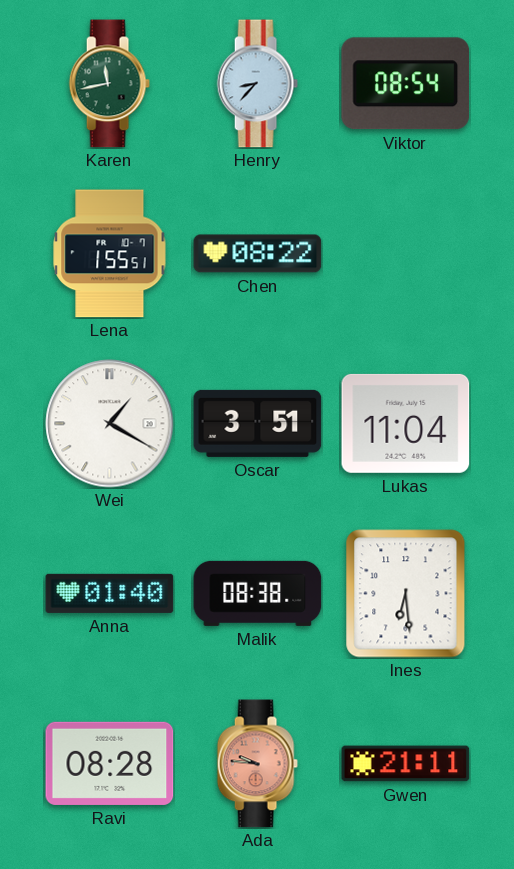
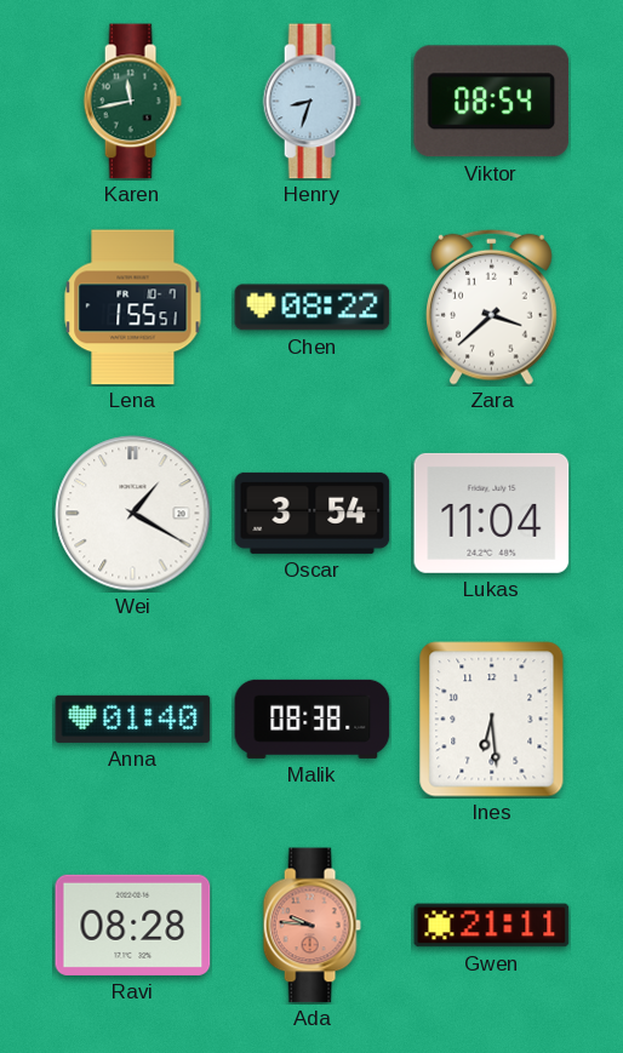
Henry: 8:37 -> 8:33
Zara: none -> 3:38
Oscar: 3:51 -> 3:54
